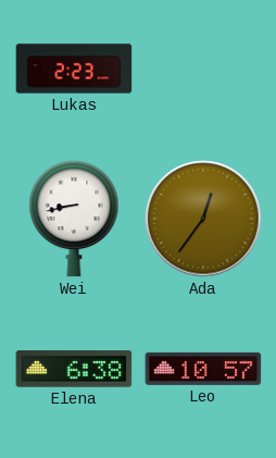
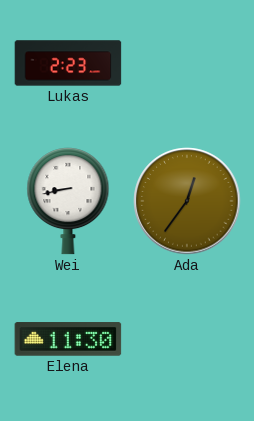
Elena: 6:38 -> 11:30
Leo: 10:57 -> none
